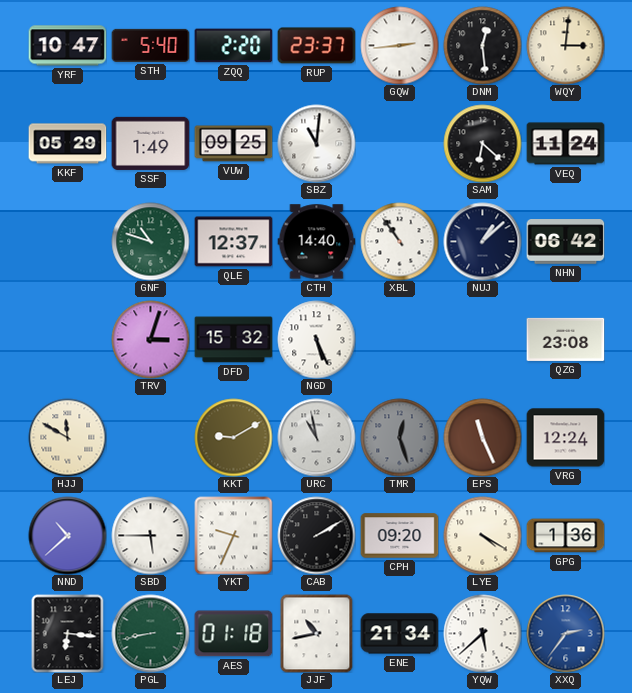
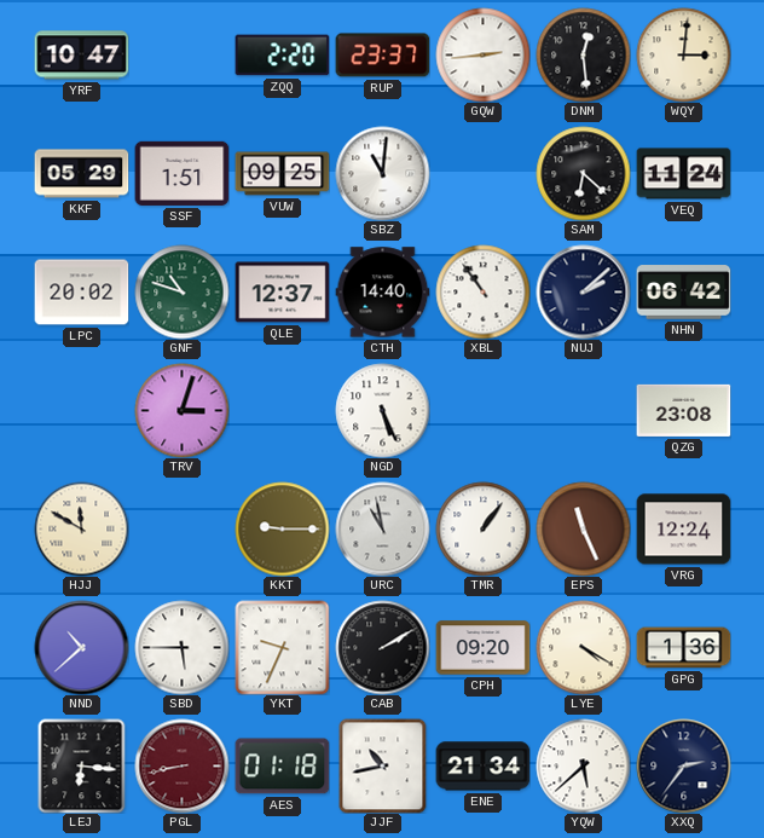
STH: 5:40 -> none
SSF: 1:49 -> 1:51
LPC: none -> 20:02
NUJ: 1:08 -> 2:08
DFD: 15:32 -> none
KKT: 9:10 -> 9:15
TMR: 12:27 -> 1:06
TMR dial: grey -> white
PGL dial: green -> burgundy
XXQ dial: blue -> navy
